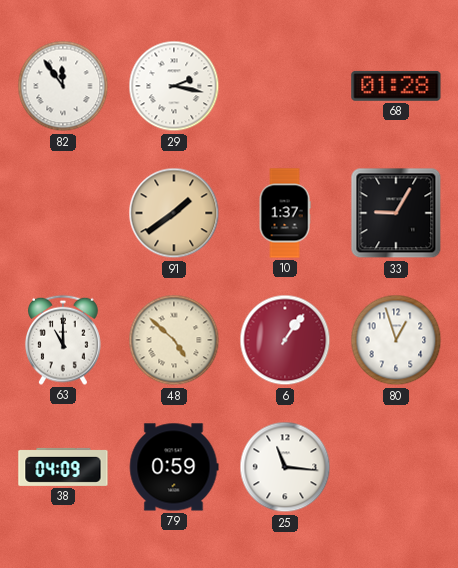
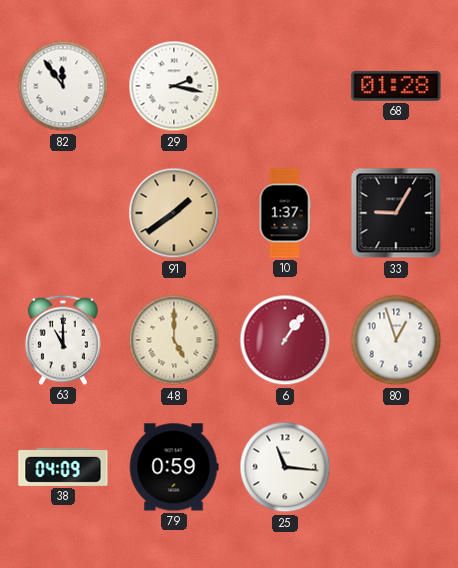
48: 4:52 -> 5:00
